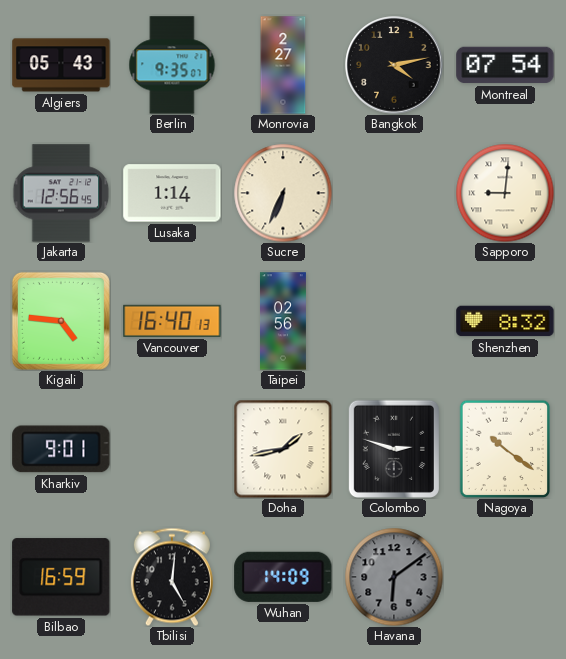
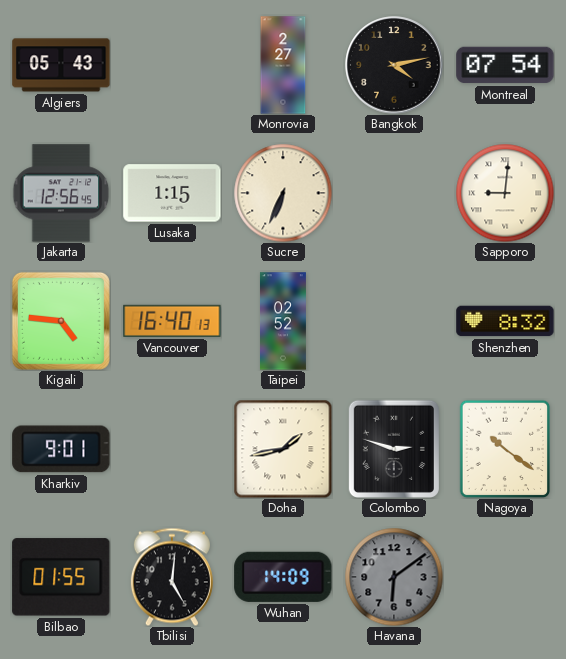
Berlin: 9:35 -> none
Lusaka: 1:14 -> 1:15
Taipei: 02:56 -> 02:52
Bilbao: 16:59 -> 01:55
